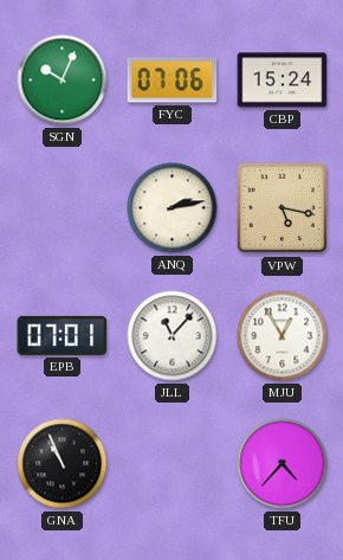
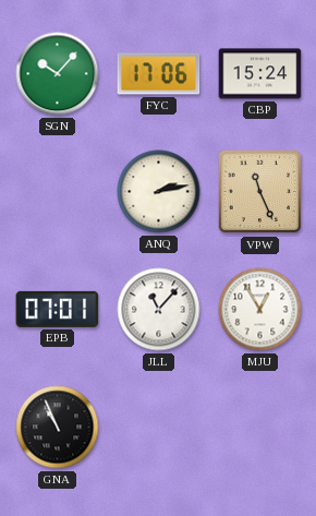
SGN: 10:04 -> 10:07
FYC: 07:06 -> 17:06
VPW: 5:17 -> 11:26
TFU: 4:37 -> none
